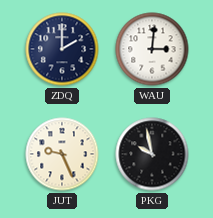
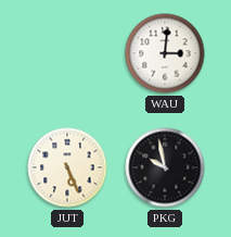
ZDQ: 2:00 -> none
JUT: 9:26 -> 5:26
